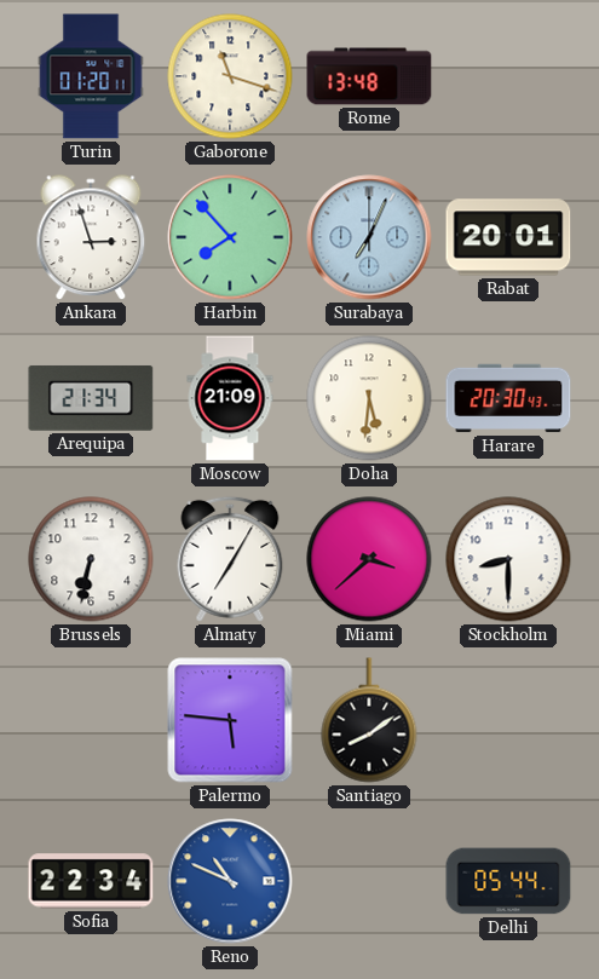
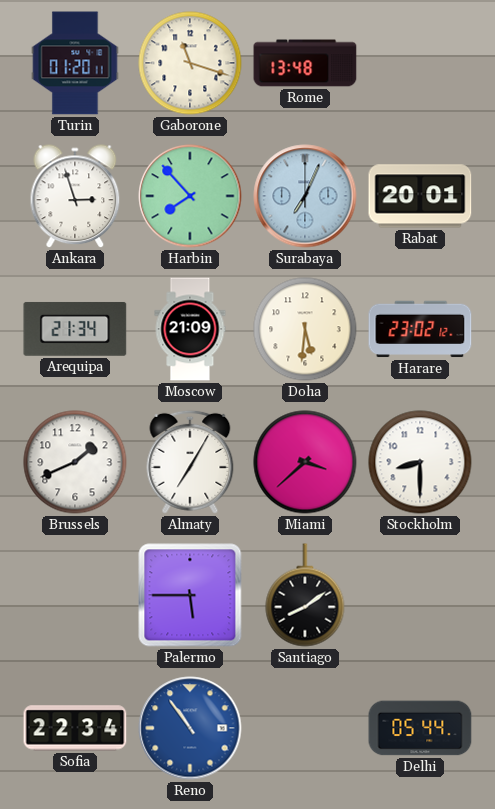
Harare: 20:30 -> 23:02
Brussels: 6:32 -> 1:41
Palermo: 5:46 -> 5:45
Reno: 10:49 -> 10:54
